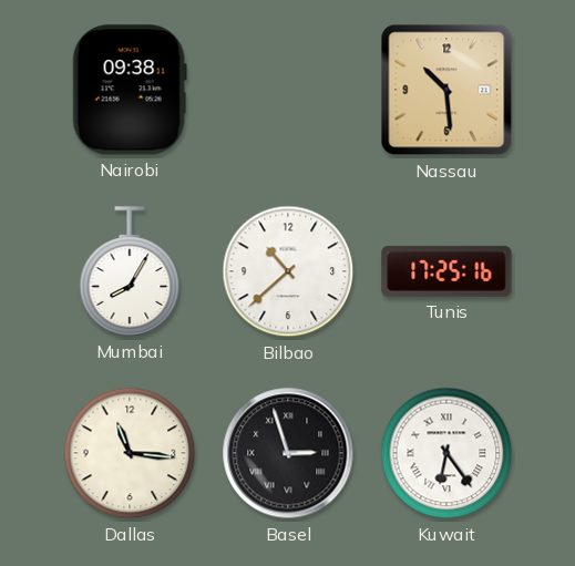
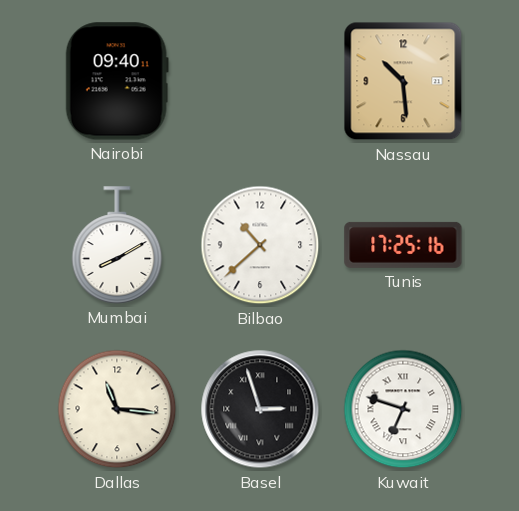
Nairobi: 09:38 -> 09:40
Mumbai: 8:05 -> 8:10
Kuwait: 6:24 -> 6:48
